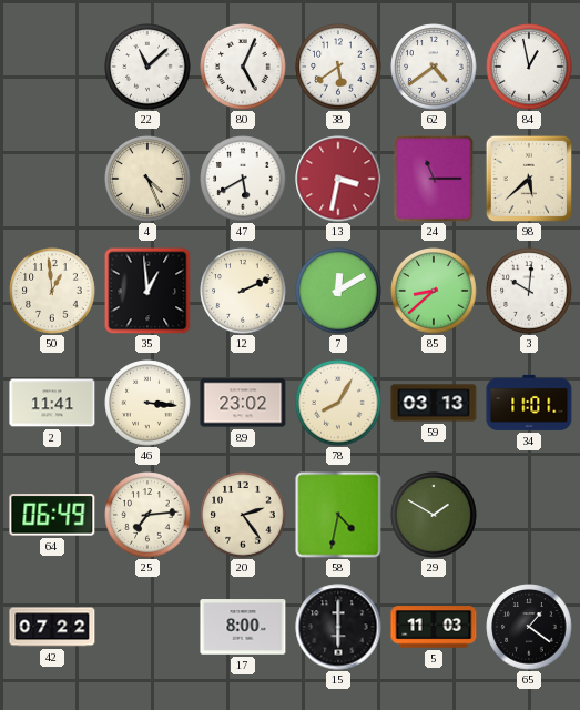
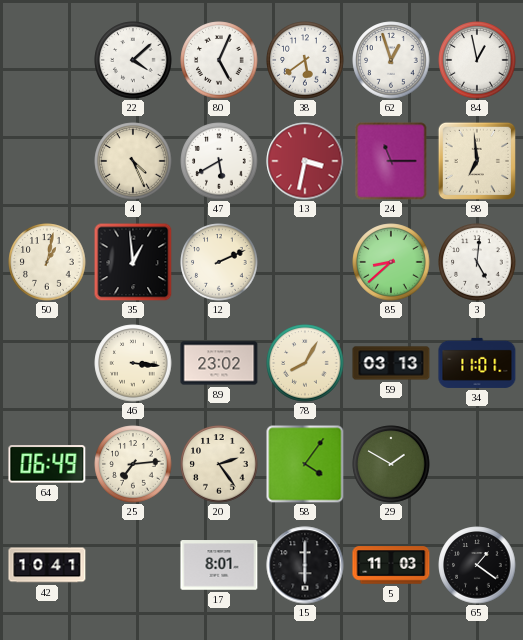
22: 11:08 -> 4:08
62: 4:39 -> 12:57
98: 5:38 -> 6:59
50: 12:59 -> 1:02
7: 12:10 -> none
3: 10:01 -> 5:01
2: 11:41 -> none
58: 4:32 -> 4:06
42: 07:22 -> 10:41
17: 8:00 -> 8:01
